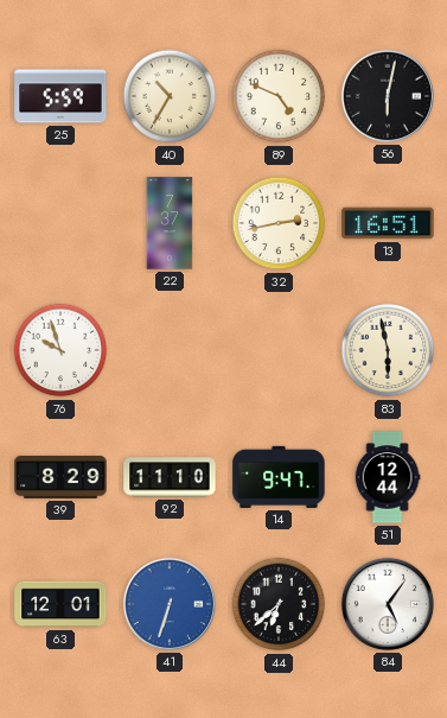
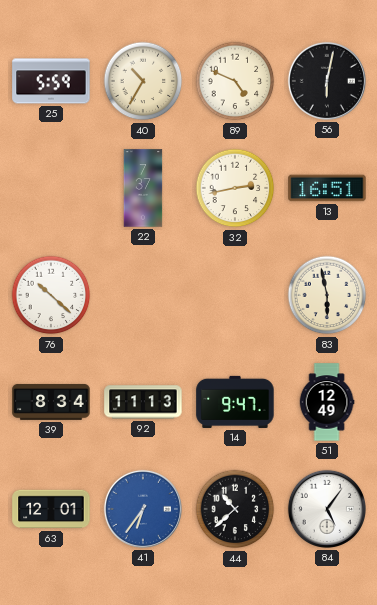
76: 9:57 -> 10:22
39: 8:29 -> 8:34
92: 11:10 -> 11:13
51: 12:44 -> 12:49
41: 6:33 -> 6:36
44: 6:38 -> 10:38
